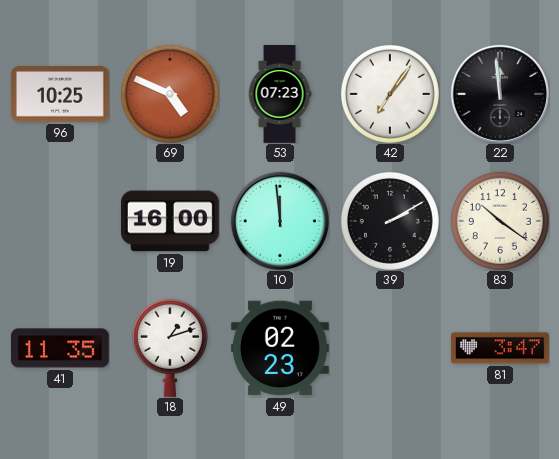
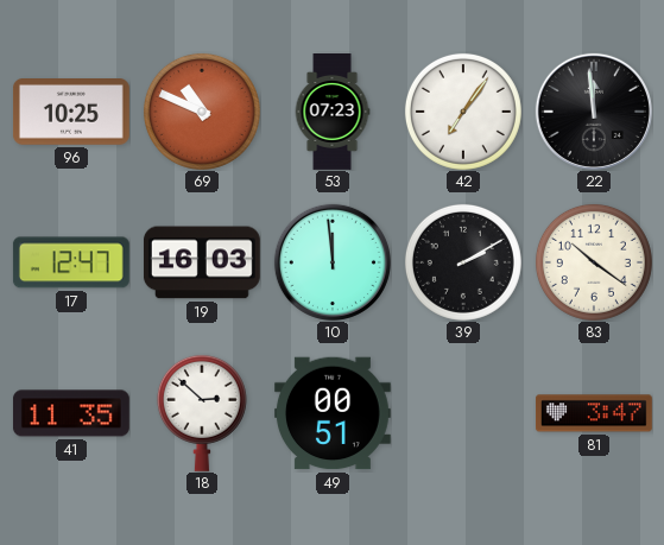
69: 4:49 -> 10:49
17: none -> 12:47
19: 16:00 -> 16:03
18: 1:12 -> 2:52
49: 02:23 -> 00:51
